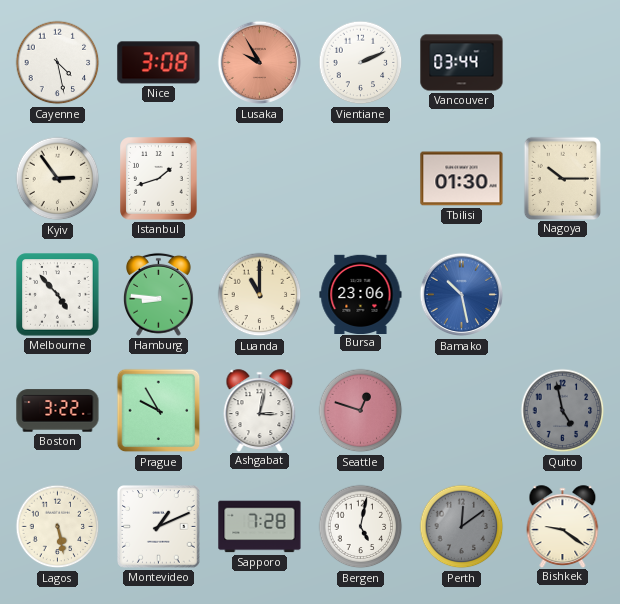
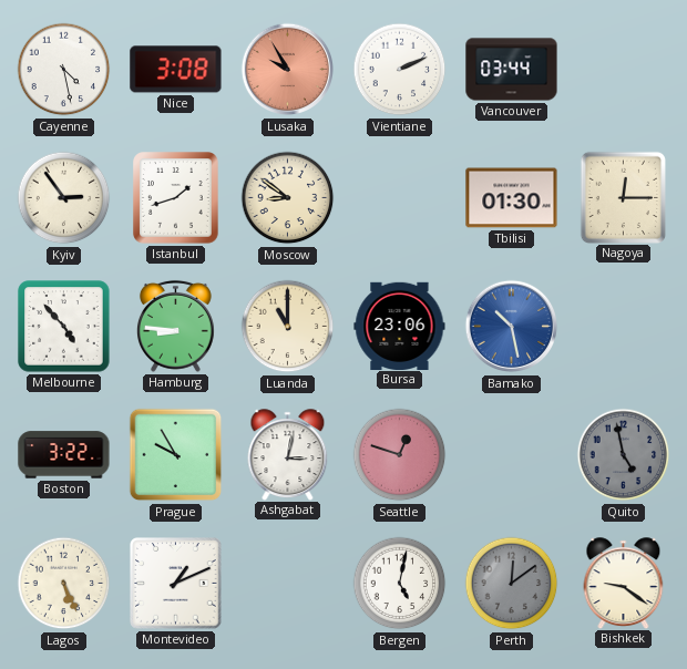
Moscow: none -> 8:51
Nagoya: 10:15 -> 12:15
Lagos: 5:28 -> 5:26
Sapporo: 7:28 -> none
